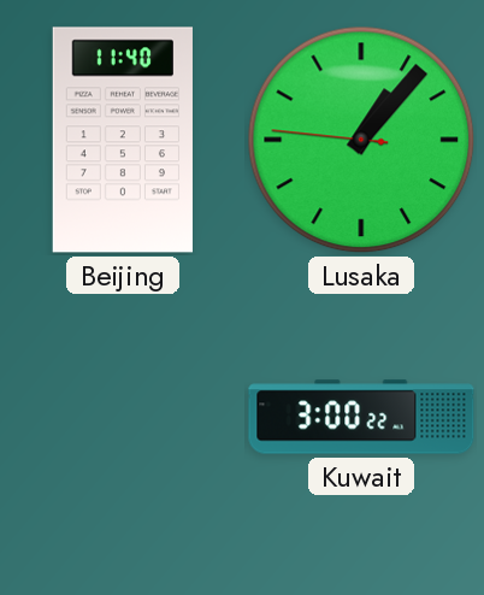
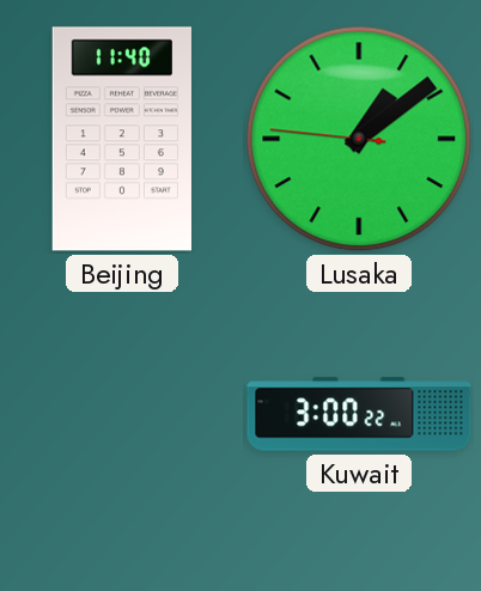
Lusaka: 1:06 -> 1:08
